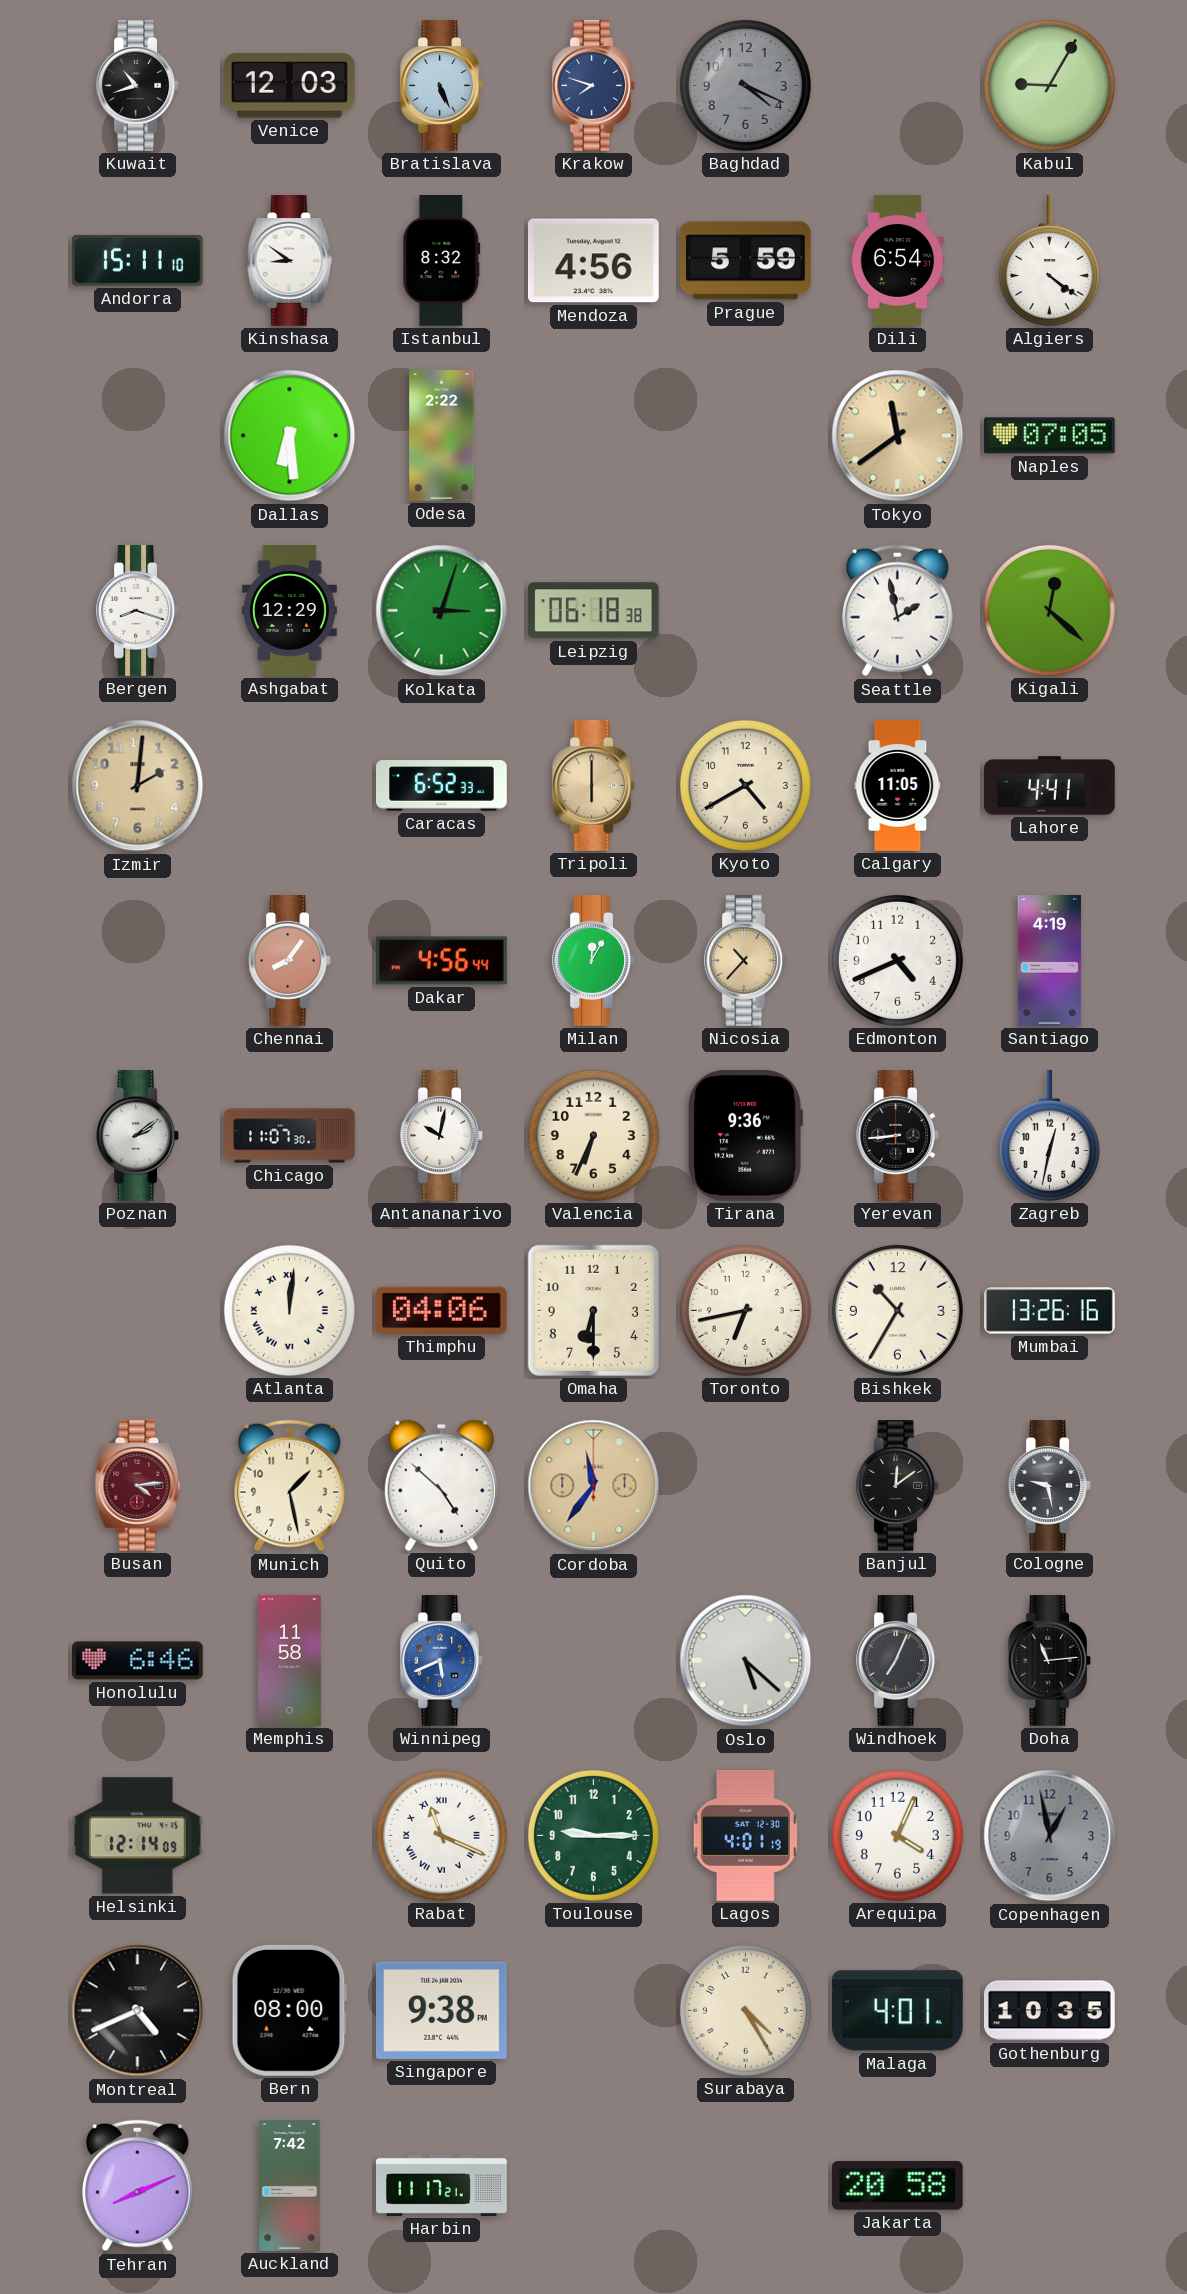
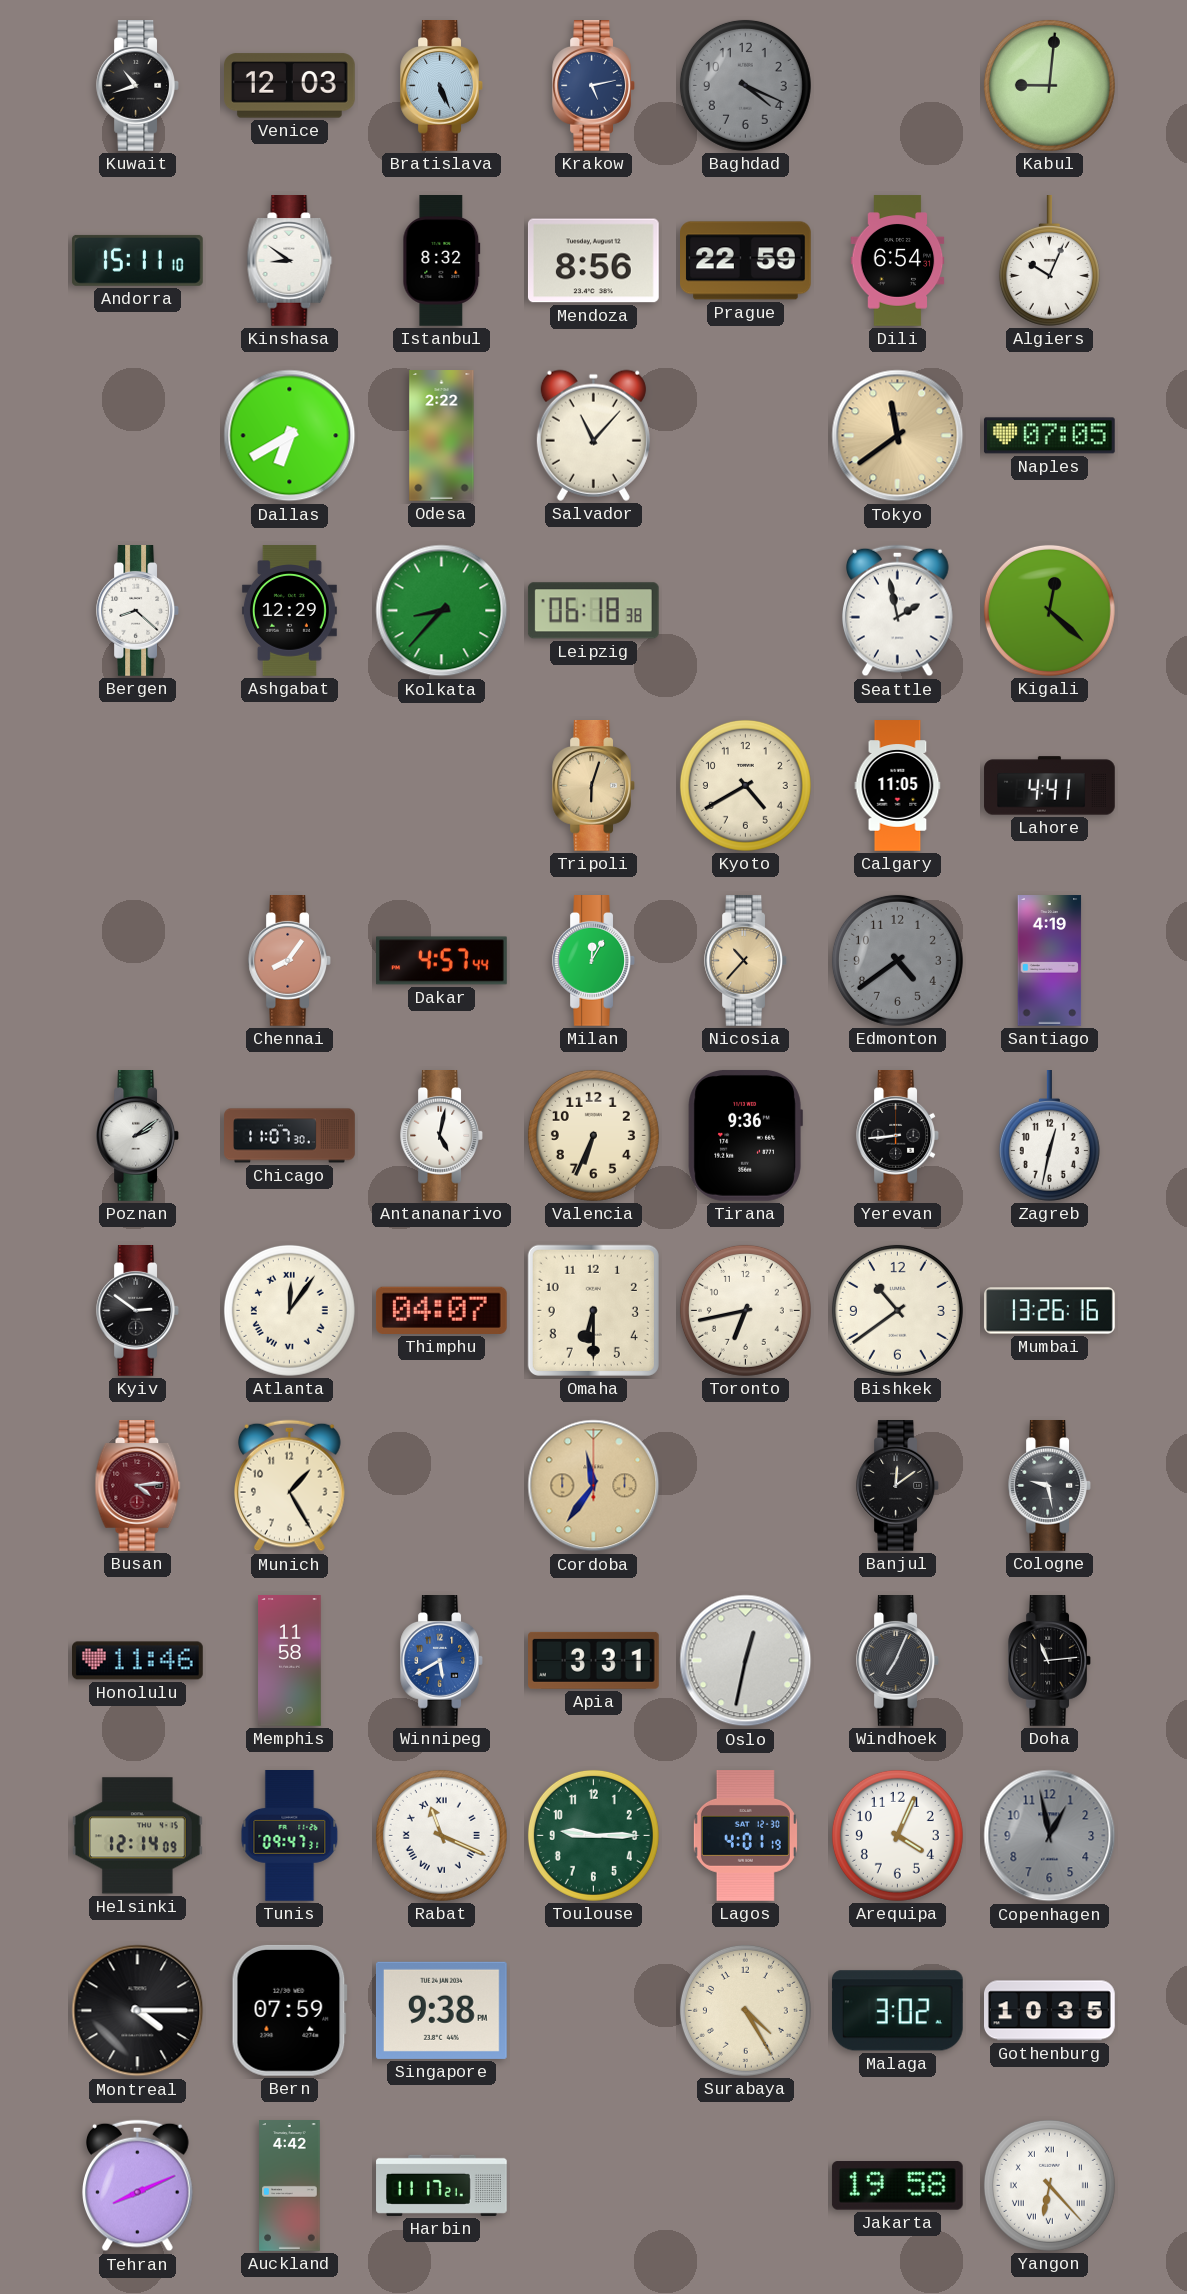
Krakow: 7:48 -> 5:13
Kabul: 9:05 -> 9:01
Mendoza: 4:56 -> 8:56
Prague: 5:59 -> 22:59
Algiers: 4:21 -> 10:04
Dallas: 6:29 -> 6:40
Salvador: none -> 11:07
Bergen: 8:18 -> 8:22
Kolkata: 3:03 -> 8:37
Izmir: 2:01 -> none
Caracas: 6:52 -> none
Tripoli: 6:00 -> 6:03
Dakar: 4:56 -> 4:57
Edmonton: 4:41 -> 4:39
Edmonton dial: white -> grey
Antananarivo: 10:02 -> 5:02
Kyiv: none -> 2:51
Atlanta: 12:01 -> 12:06
Thimphu: 04:06 -> 04:07
Bishkek: 10:35 -> 10:39
Munich: 1:28 -> 1:25
Quito: 4:52 -> none
Honolulu: 6:46 -> 11:46
Winnipeg: 5:41 -> 5:40
Apia: none -> 3:31
Oslo: 5:22 -> 12:32
Tunis: none -> 09:47
Montreal: 4:41 -> 4:15
Bern: 08:00 -> 07:59
Malaga: 4:01 -> 3:02
Auckland: 7:42 -> 4:42
Jakarta: 20:58 -> 19:58
Yangon: none -> 6:23
